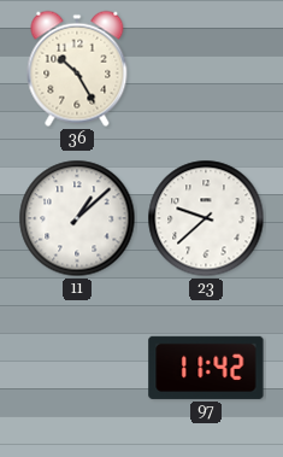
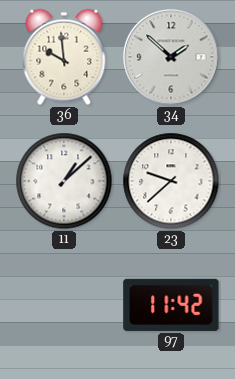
36: 10:25 -> 9:59
34: none -> 1:52
